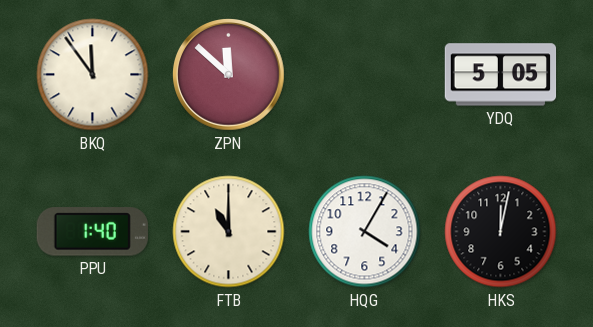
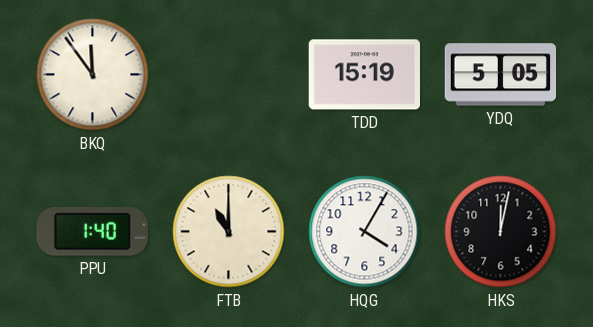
ZPN: 11:52 -> none
TDD: none -> 15:19
